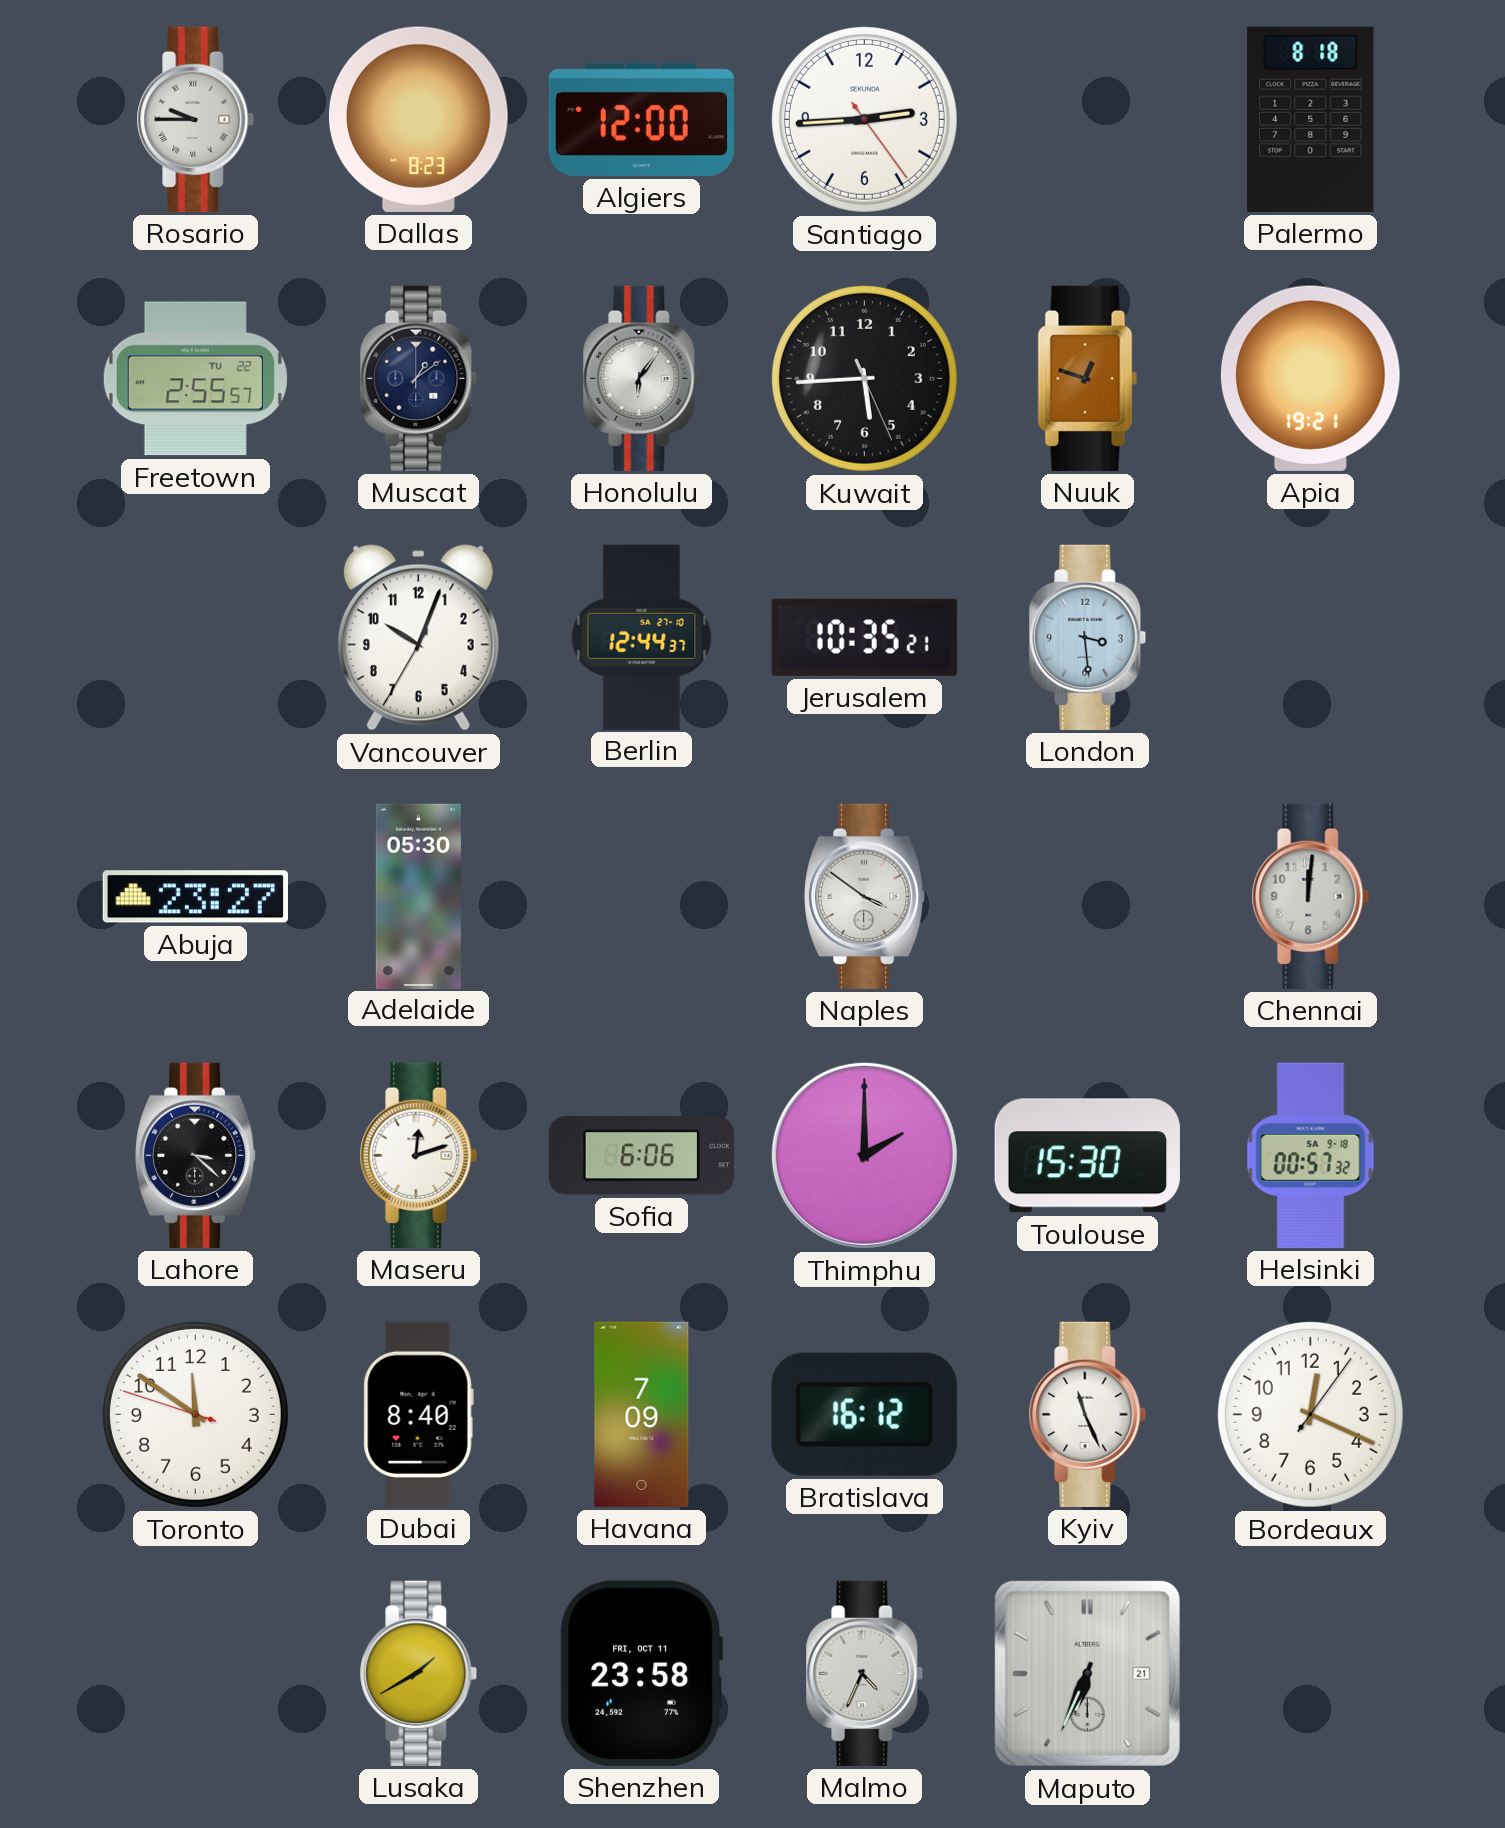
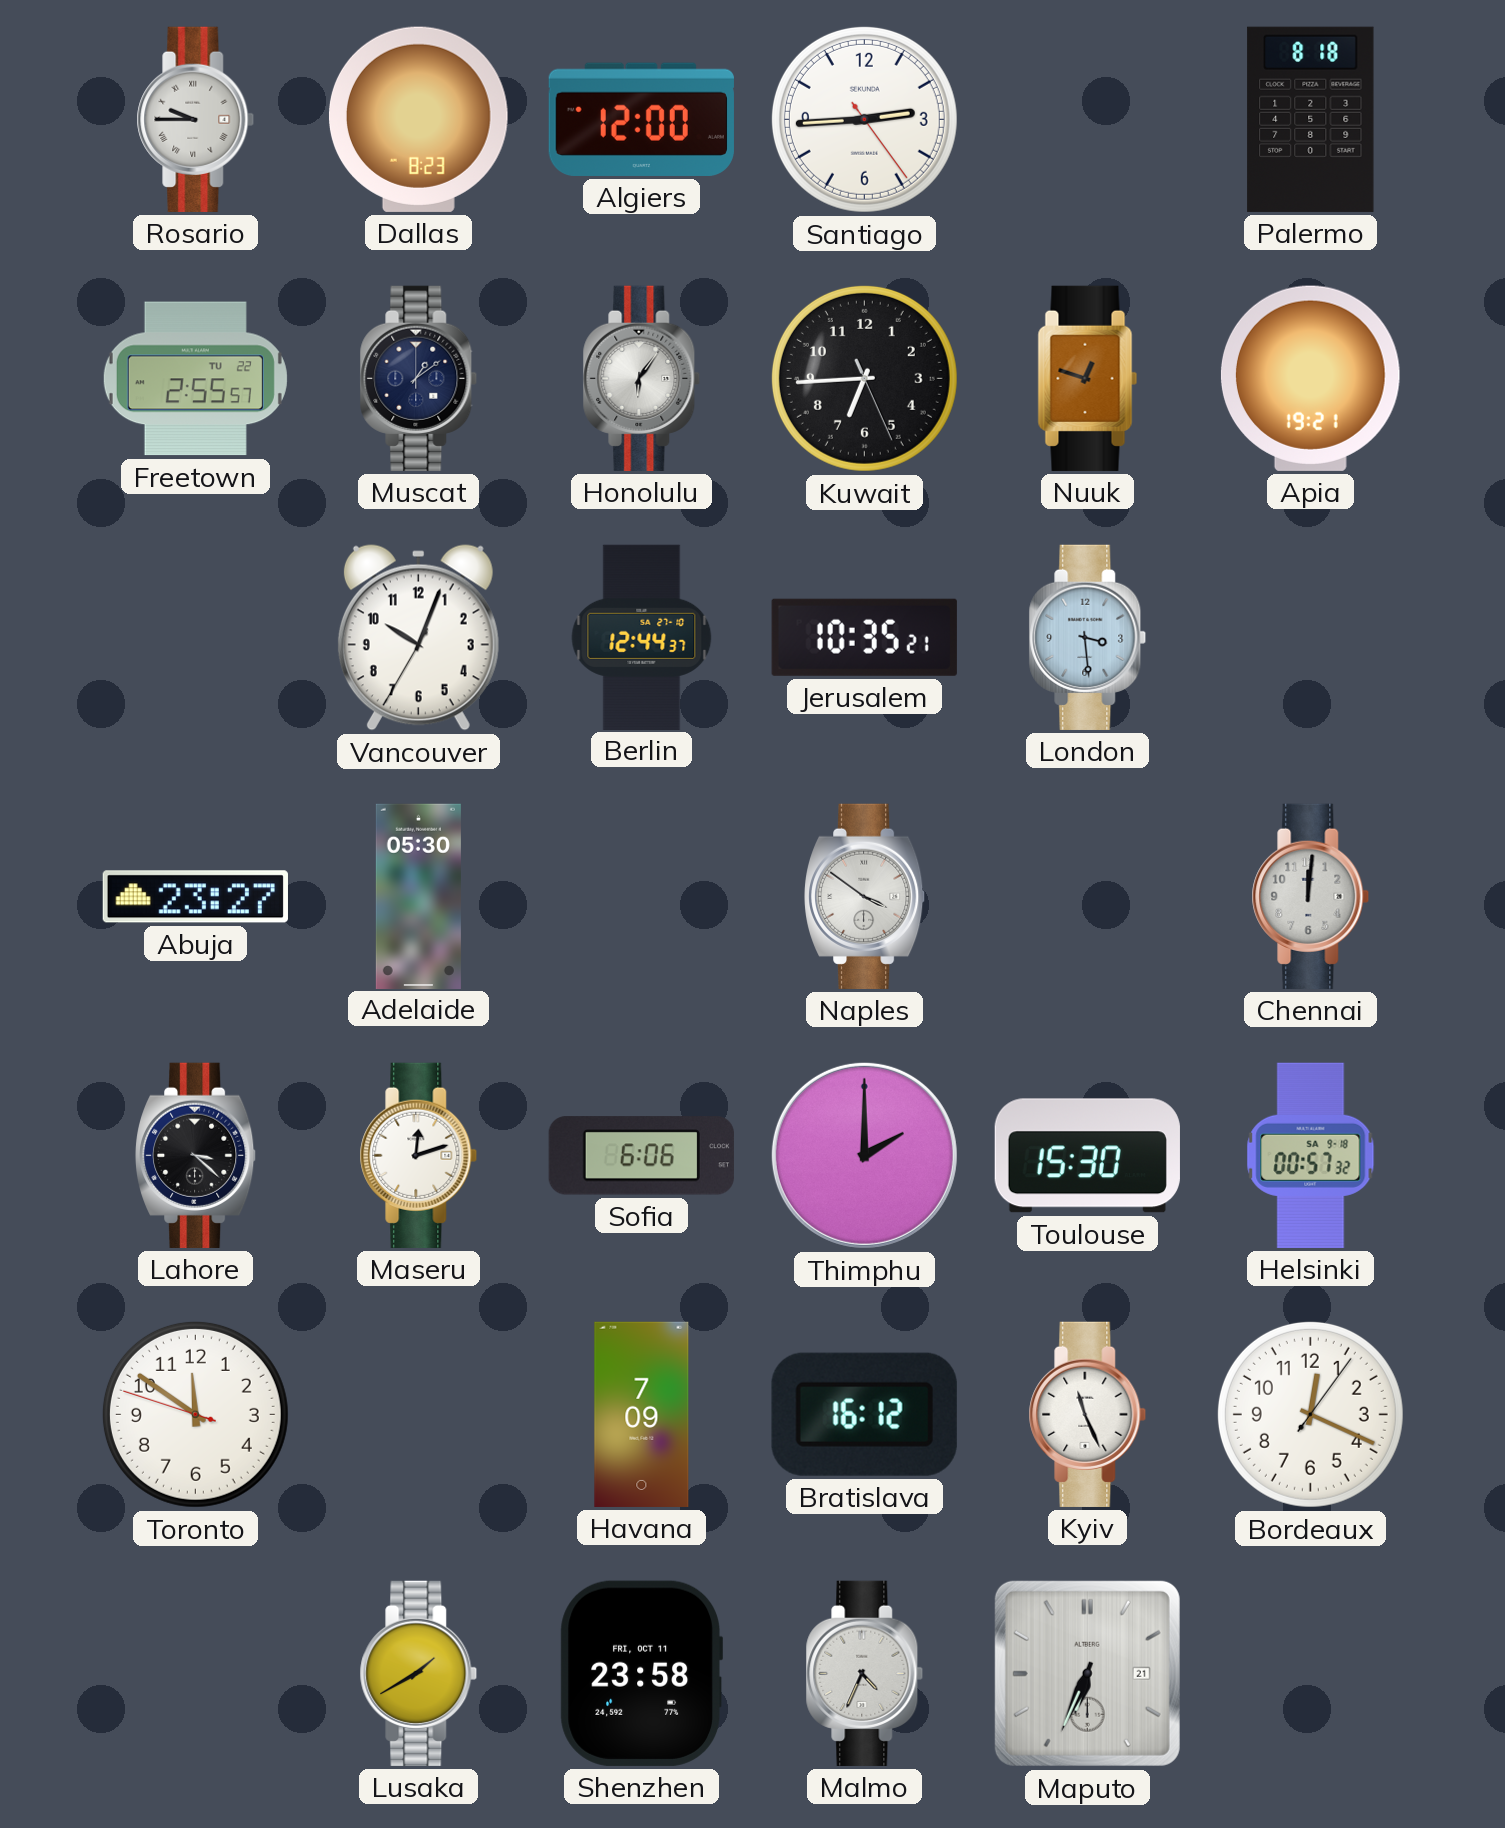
Kuwait: 5:44 -> 6:44
Dubai: 8:40 -> none
